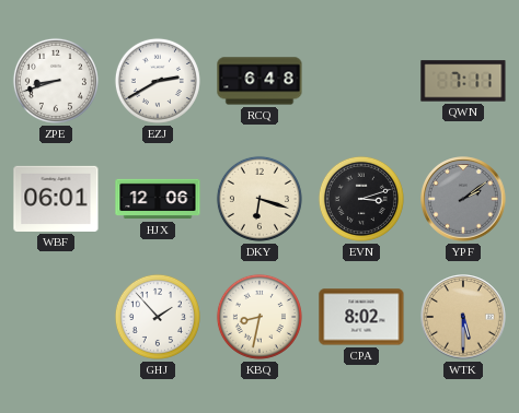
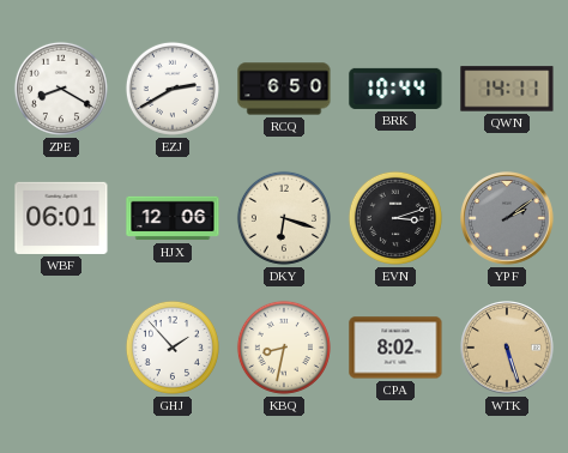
ZPE: 8:42 -> 8:20
RCQ: 6:48 -> 6:50
BRK: none -> 10:44
QWN: 7:11 -> 14:11
WTK: 5:30 -> 5:27
